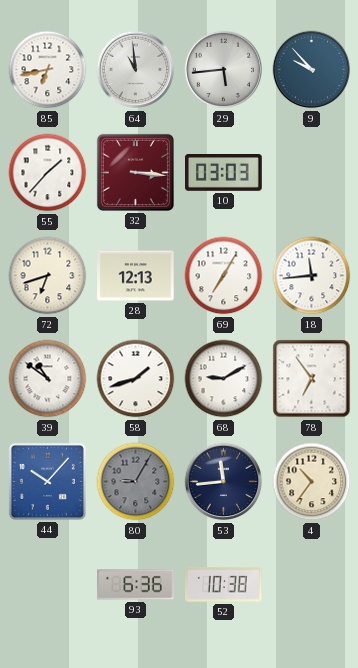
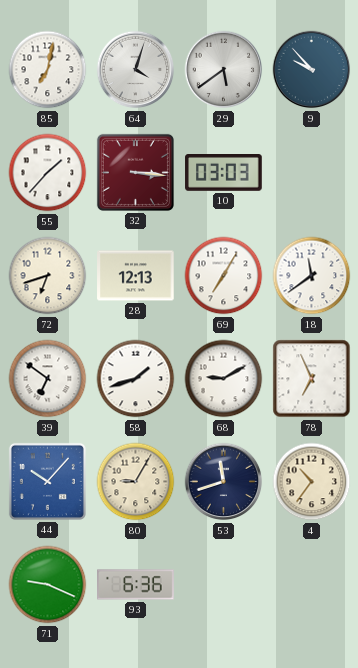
85: 6:43 -> 7:02
64: 10:59 -> 4:03
29: 5:44 -> 5:39
18: 11:44 -> 11:39
39: 10:51 -> 6:51
78: 6:54 -> 6:56
80 dial: grey -> cream
53: 11:44 -> 11:42
71: none -> 9:19
52: 10:38 -> none
